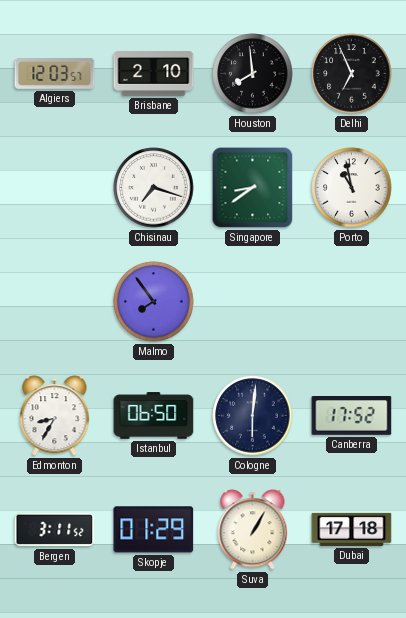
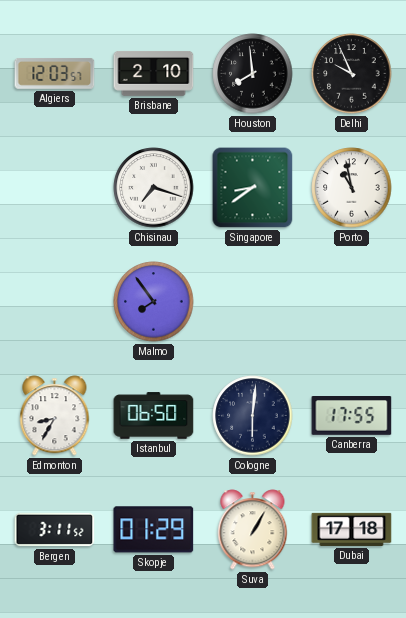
Delhi: 6:56 -> 9:56
Canberra: 17:52 -> 17:55
